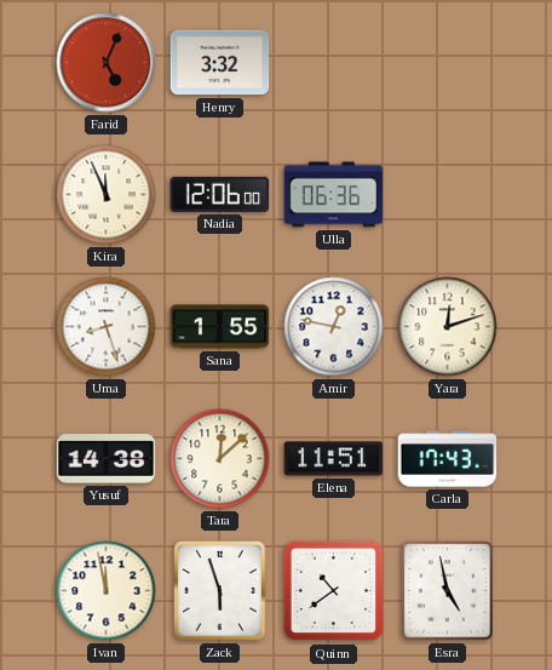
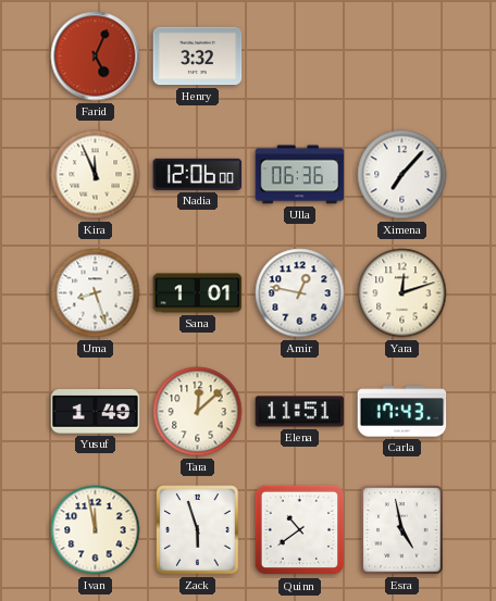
Ximena: none -> 7:07
Sana: 1:55 -> 1:01
Yusuf: 14:38 -> 1:49
